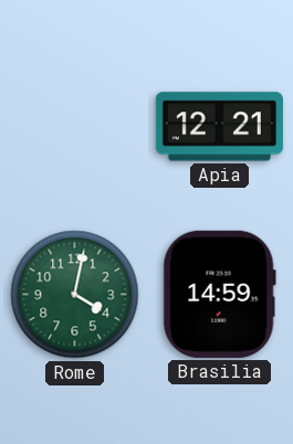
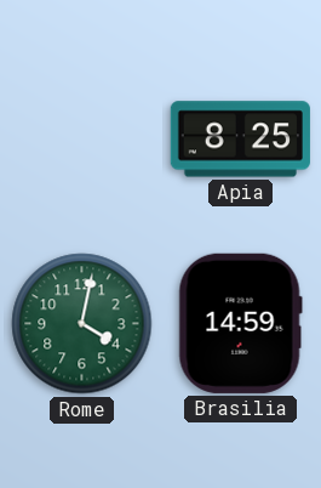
Apia: 12:21 -> 8:25
